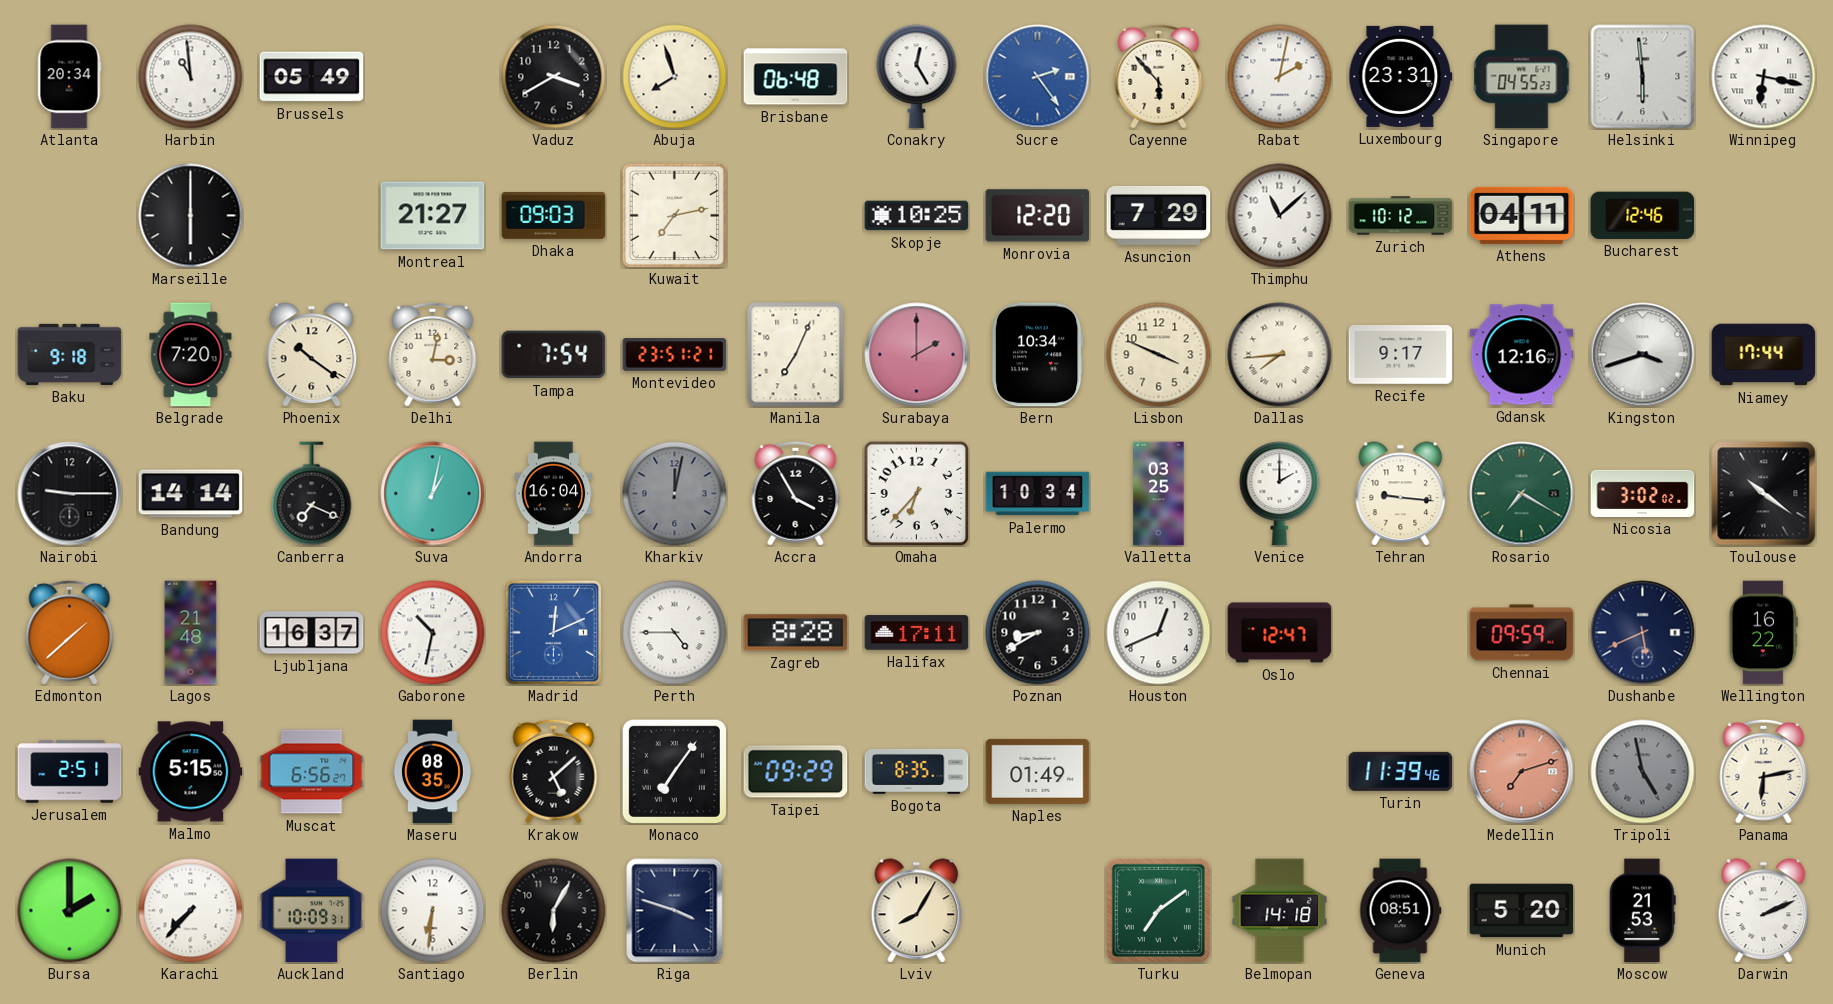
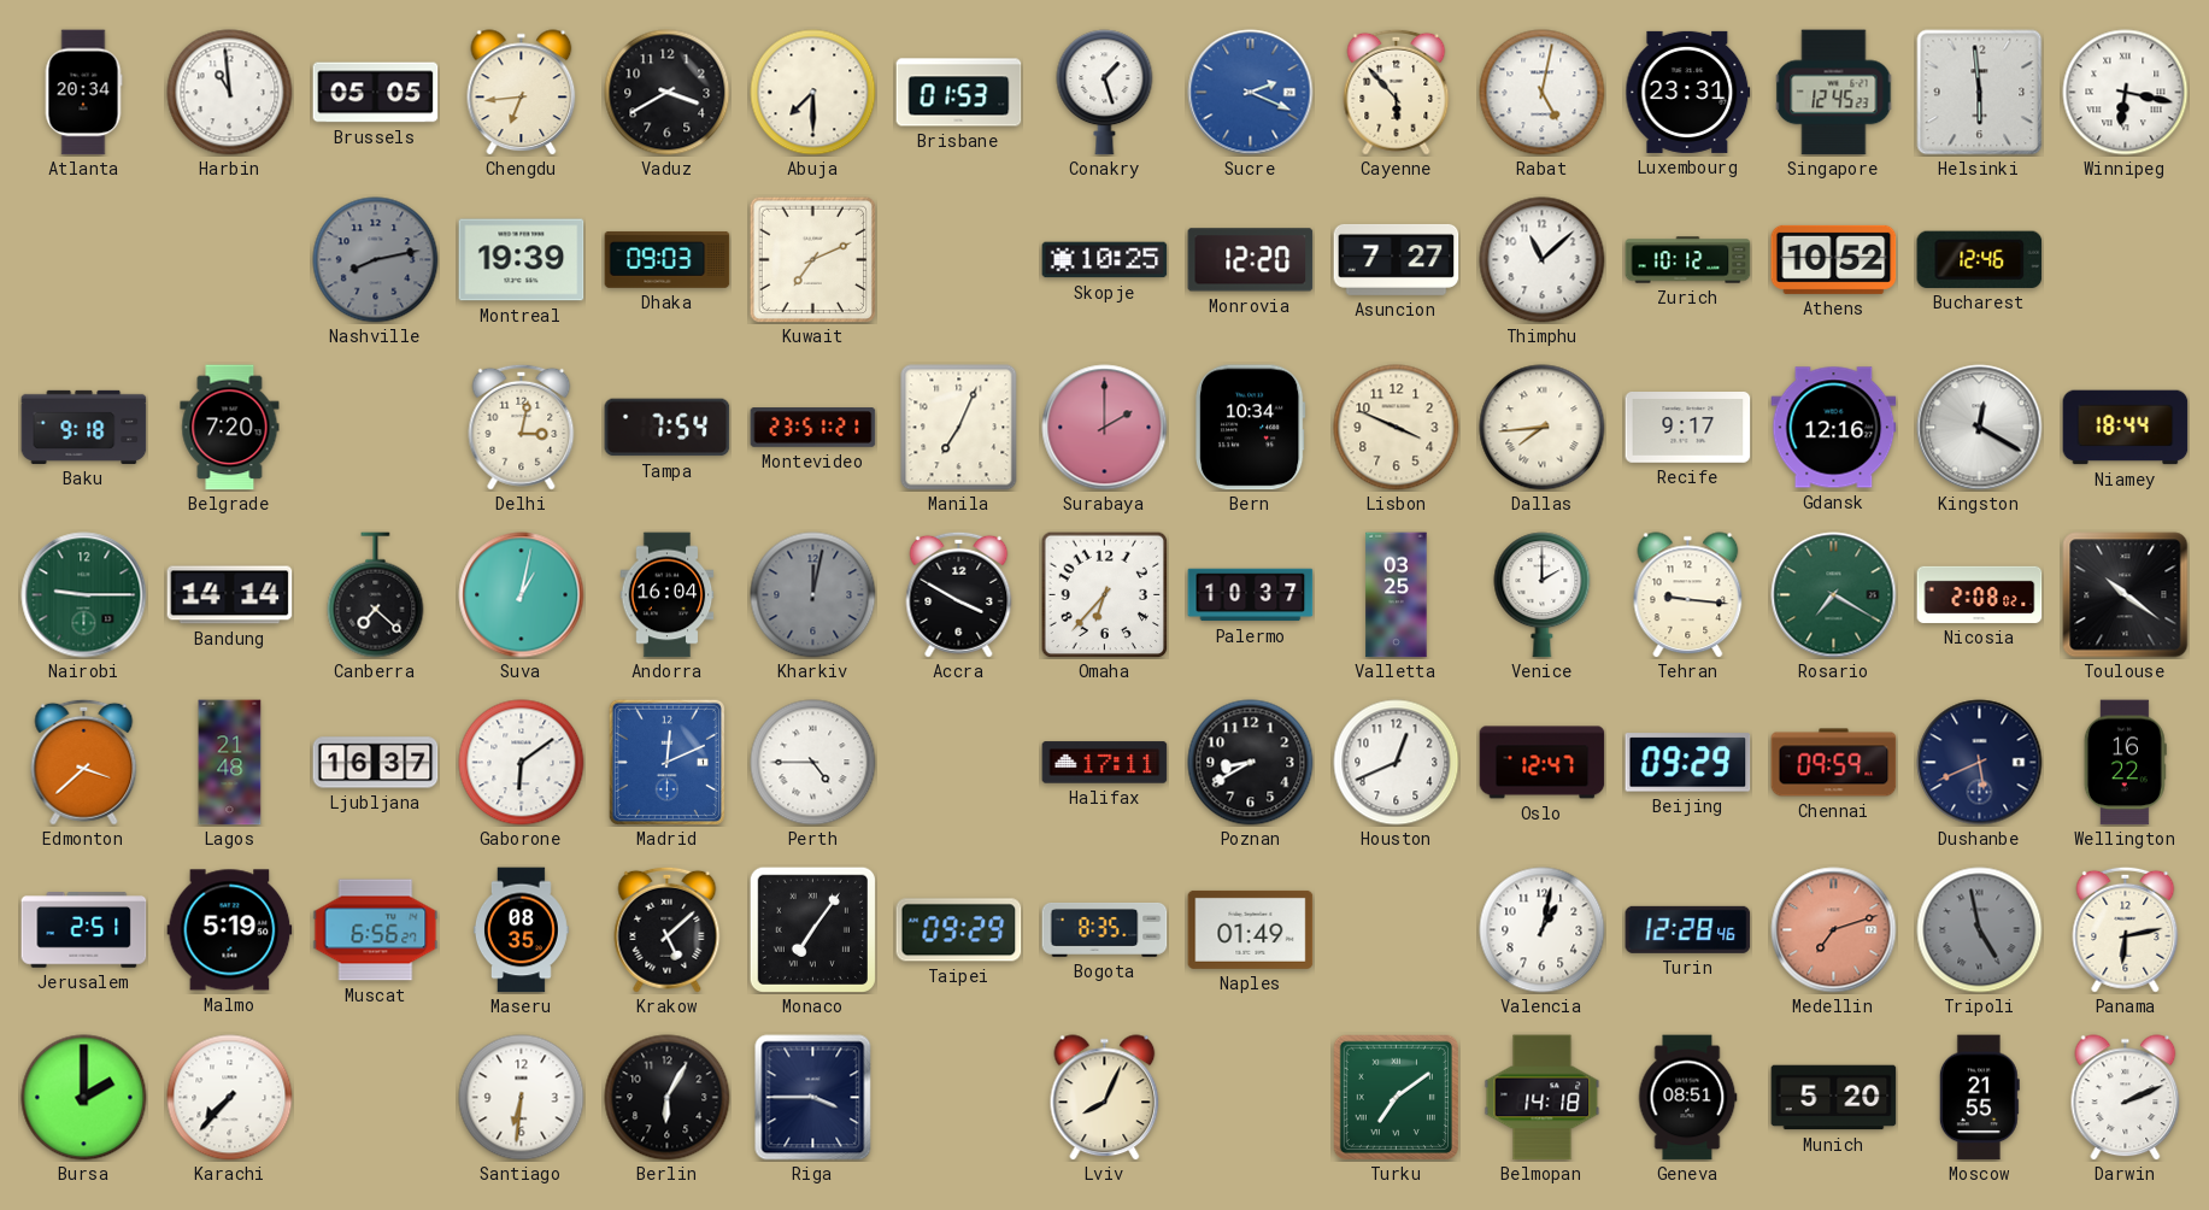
Brussels: 05:49 -> 05:05
Chengdu: none -> 6:44
Abuja: 7:57 -> 7:30
Brisbane: 06:48 -> 01:53
Conakry: 12:25 -> 1:27
Sucre: 2:24 -> 2:19
Rabat: 2:02 -> 5:02
Singapore: 04:55 -> 12:45
Marseille: 6:00 -> none
Nashville: none -> 8:13
Montreal: 21:27 -> 19:39
Kuwait: 7:13 -> 7:11
Asuncion: 7:29 -> 7:27
Athens: 04:11 -> 10:52
Phoenix: 10:21 -> none
Kingston: 3:42 -> 12:20
Niamey: 17:44 -> 18:44
Nairobi dial: black -> green
Canberra: 7:19 -> 7:22
Accra: 3:55 -> 3:50
Palermo: 10:34 -> 10:37
Nicosia: 3:02 -> 2:08
Edmonton: 1:38 -> 3:38
Gaborone: 10:32 -> 6:09
Zagreb: 8:28 -> none
Beijing: none -> 09:29
Malmo: 5:15 -> 5:19
Valencia: none -> 1:02
Turin: 11:39 -> 12:28
Auckland: 10:09 -> none
Riga: 3:48 -> 3:45
Lviv: 8:05 -> 8:04
Moscow: 21:53 -> 21:55
